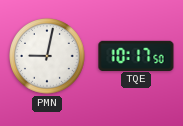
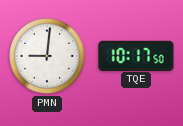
PMN: 9:02 -> 9:01
